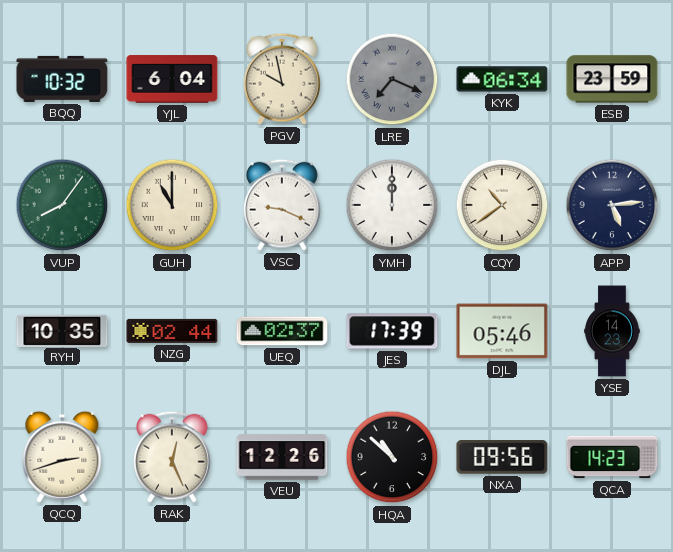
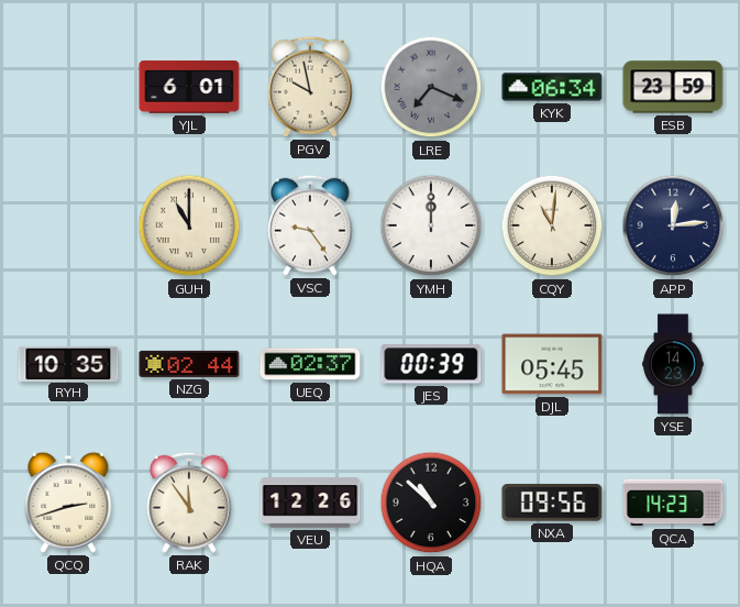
BQQ: 10:32 -> none
YJL: 6:04 -> 6:01
VUP: 8:06 -> none
VSC: 9:19 -> 9:24
CQY: 10:39 -> 11:01
APP: 5:14 -> 12:14
JES: 17:39 -> 00:39
DJL: 05:46 -> 05:45
RAK: 12:26 -> 11:54
